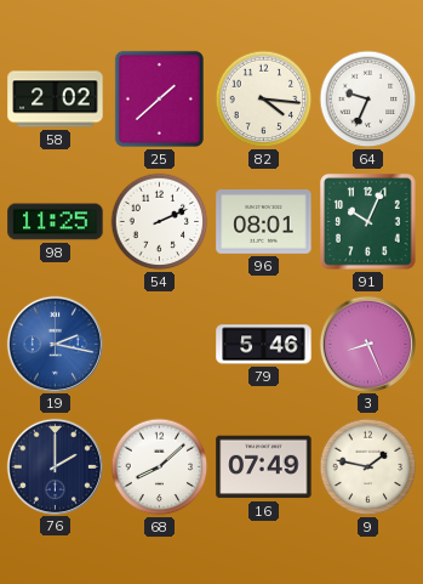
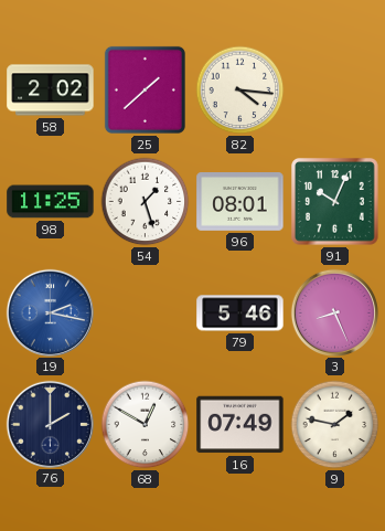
64: 9:34 -> none
54: 2:11 -> 1:27
68: 8:08 -> 12:50
